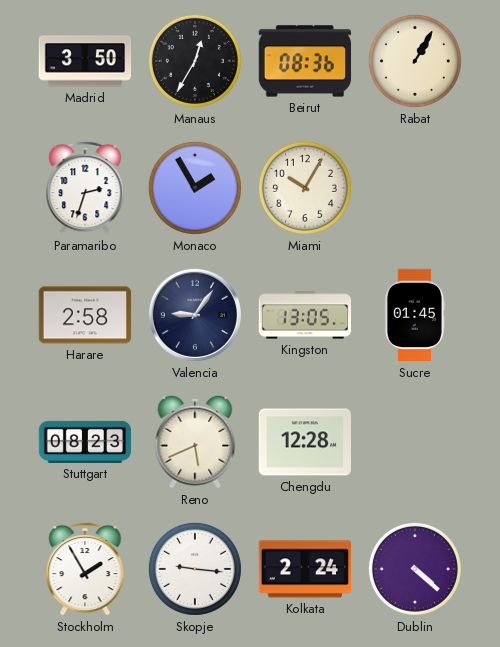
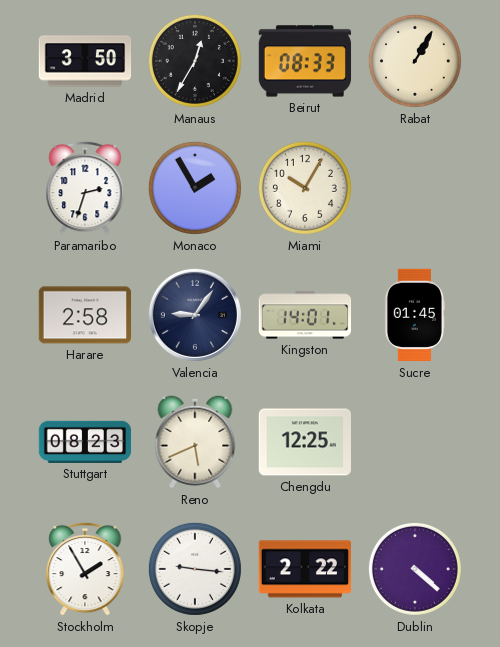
Beirut: 08:36 -> 08:33
Kingston: 13:05 -> 14:01
Chengdu: 12:28 -> 12:25
Kolkata: 2:24 -> 2:22
